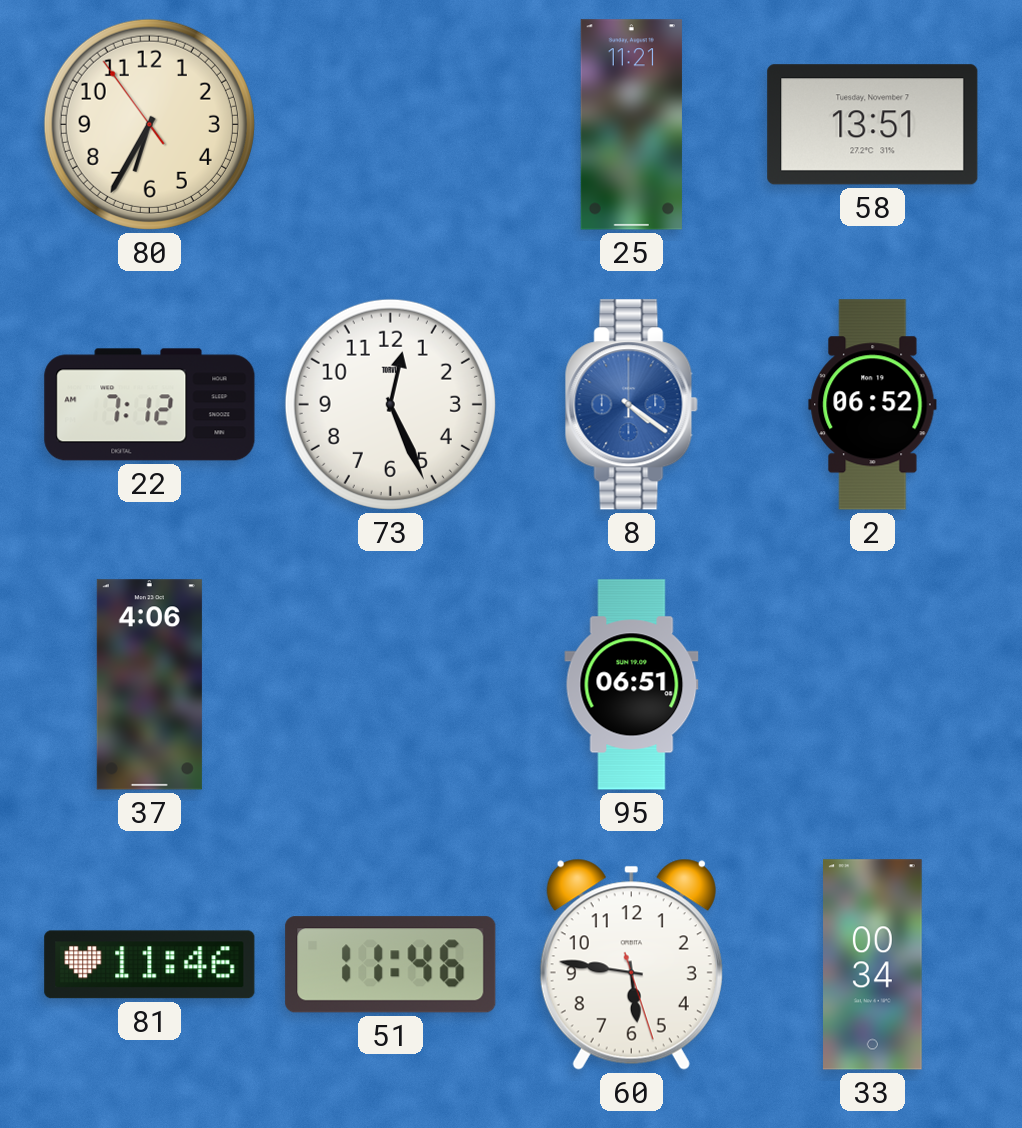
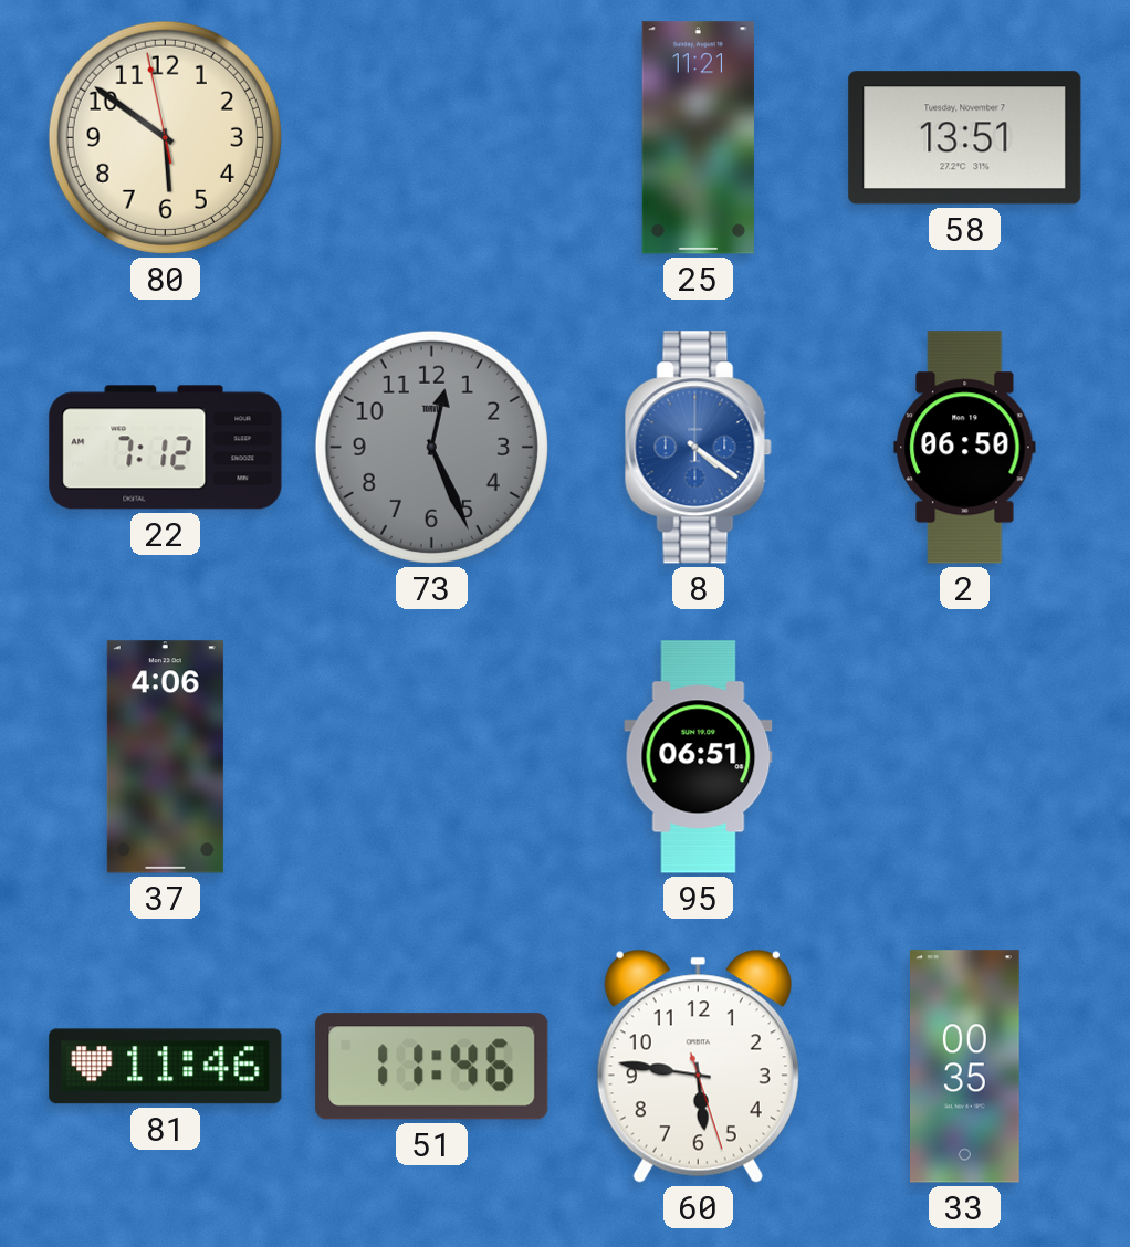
80: 6:34 -> 5:50
73 dial: white -> grey
2: 06:52 -> 06:50
33: 00:34 -> 00:35
